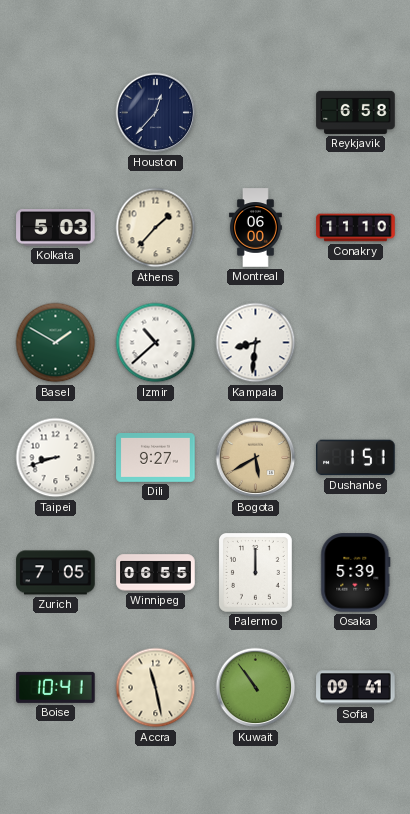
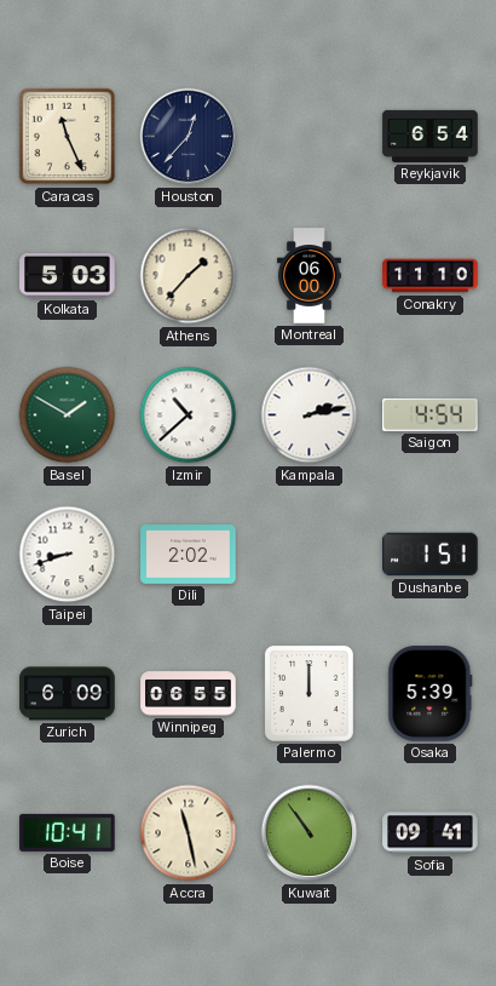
Caracas: none -> 11:26
Reykjavik: 6:58 -> 6:54
Kampala: 8:31 -> 2:13
Saigon: none -> 4:54
Dili: 9:27 -> 2:02
Bogota: 5:40 -> none
Zurich: 7:05 -> 6:09
